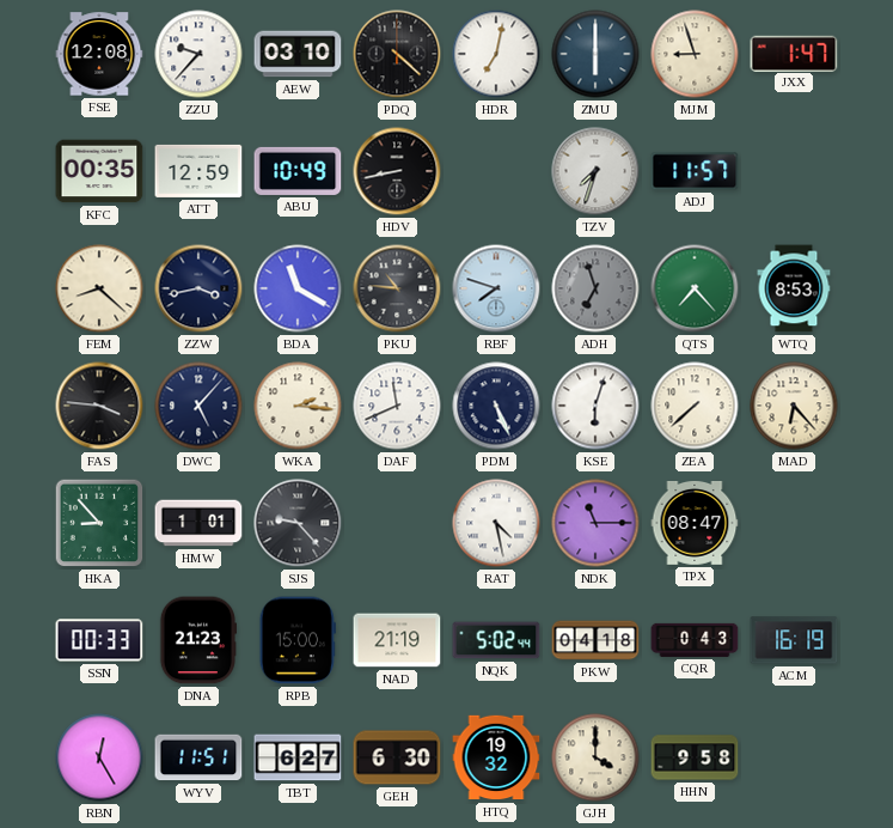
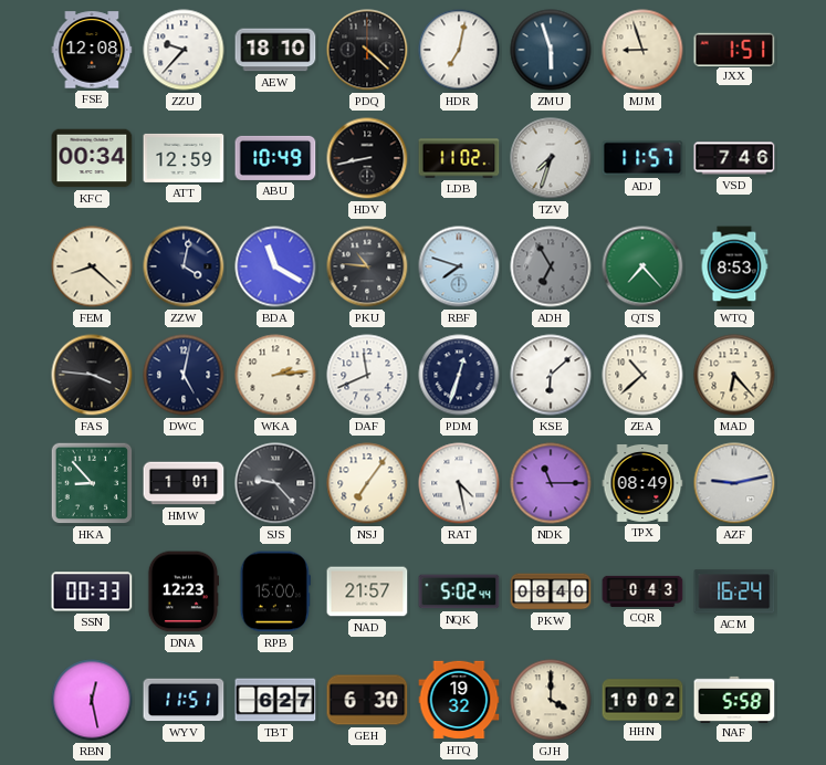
AEW: 03:10 -> 18:10
ZMU: 6:00 -> 5:57
JXX: 1:47 -> 1:51
KFC: 00:35 -> 00:34
LDB: none -> 11:02
VSD: none -> 7:46
ZZW: 3:43 -> 4:02
ADH: 6:57 -> 6:55
DWC: 5:07 -> 5:02
WKA: 2:16 -> 2:14
PDM: 5:26 -> 12:33
KSE: 6:03 -> 6:08
ZEA: 7:38 -> 10:38
NSJ: none -> 7:06
TPX: 08:47 -> 08:49
AZF: none -> 9:13
DNA: 21:23 -> 12:23
NAD: 21:19 -> 21:57
PKW: 04:18 -> 08:40
ACM: 16:19 -> 16:24
RBN: 12:25 -> 12:28
HHN: 9:58 -> 10:02
NAF: none -> 5:58
